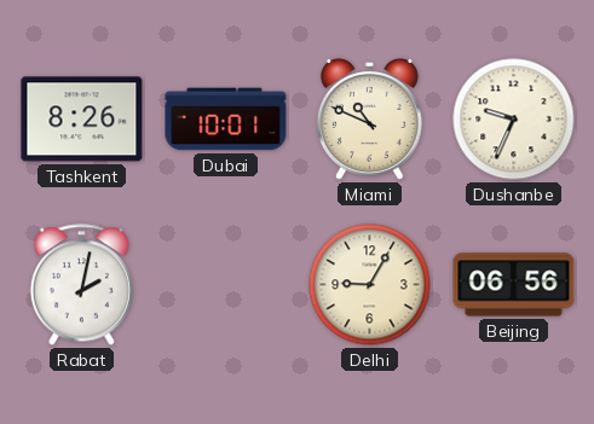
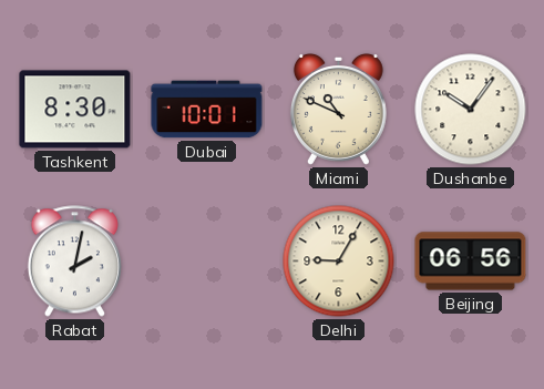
Tashkent: 8:26 -> 8:30
Dushanbe: 9:34 -> 10:06
